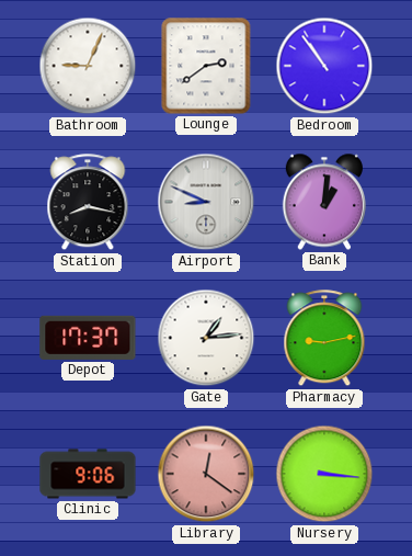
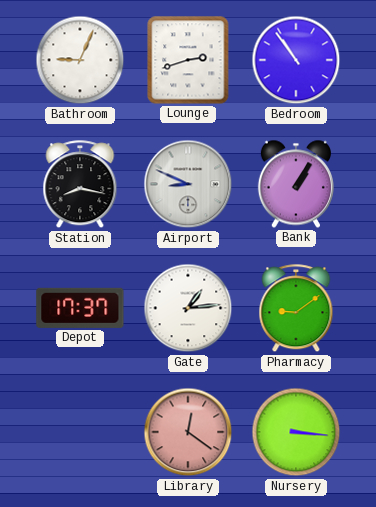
Lounge: 2:39 -> 2:42
Bank: 1:01 -> 1:05
Pharmacy: 9:13 -> 9:09
Clinic: 9:06 -> none
